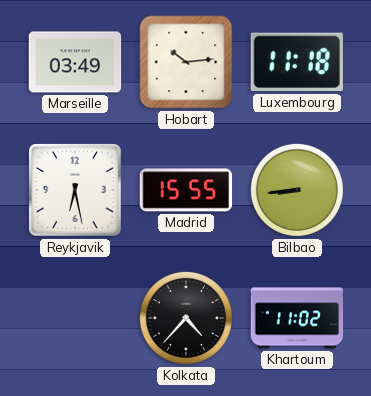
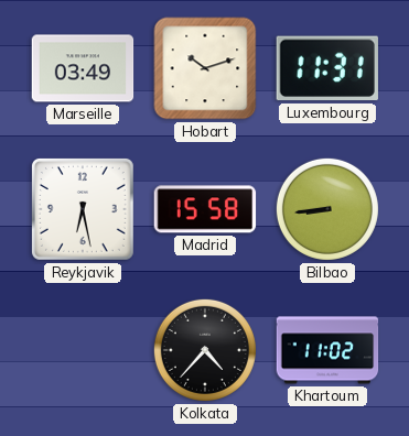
Hobart: 10:14 -> 10:12
Luxembourg: 11:18 -> 11:31
Madrid: 15:55 -> 15:58
